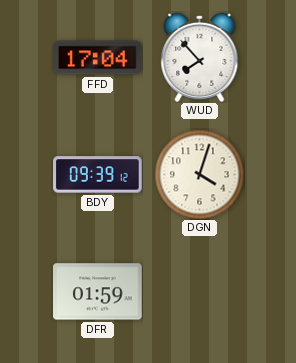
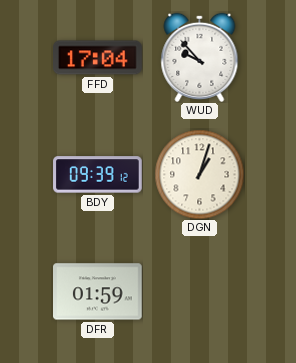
WUD: 7:53 -> 9:53
DGN: 4:03 -> 1:03
